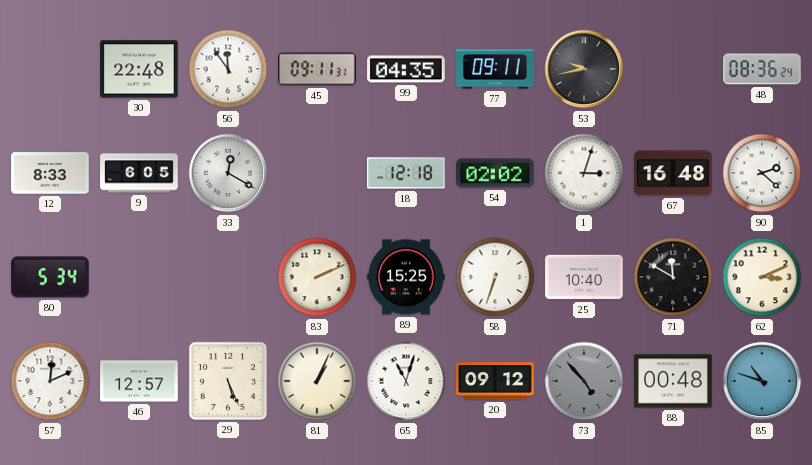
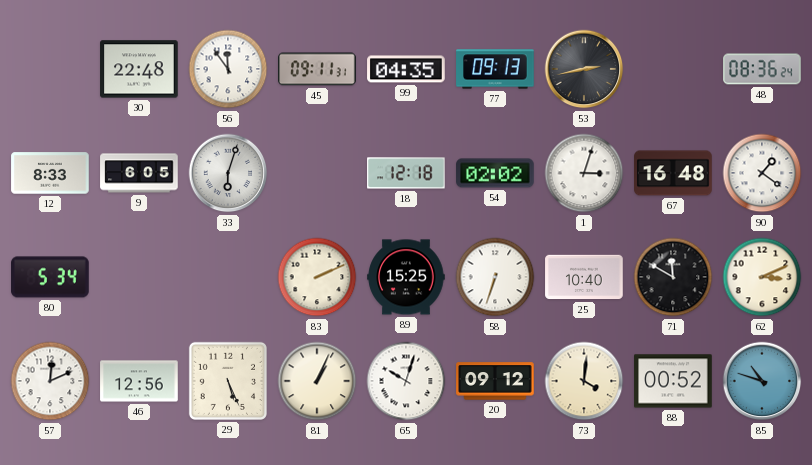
77: 09:11 -> 09:13
53: 9:43 -> 2:43
33: 12:20 -> 6:03
90: 2:22 -> 1:21
46: 12:57 -> 12:56
65: 11:03 -> 10:03
73: 4:53 -> 4:01
73 dial: grey -> cream
88: 00:48 -> 00:52
